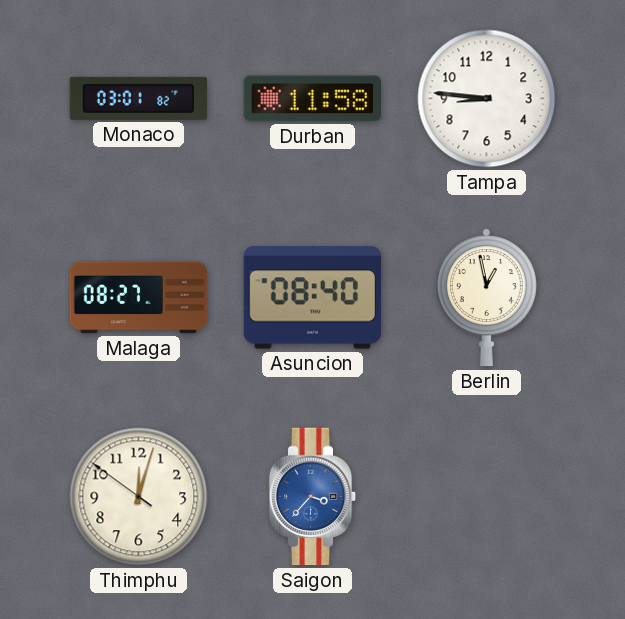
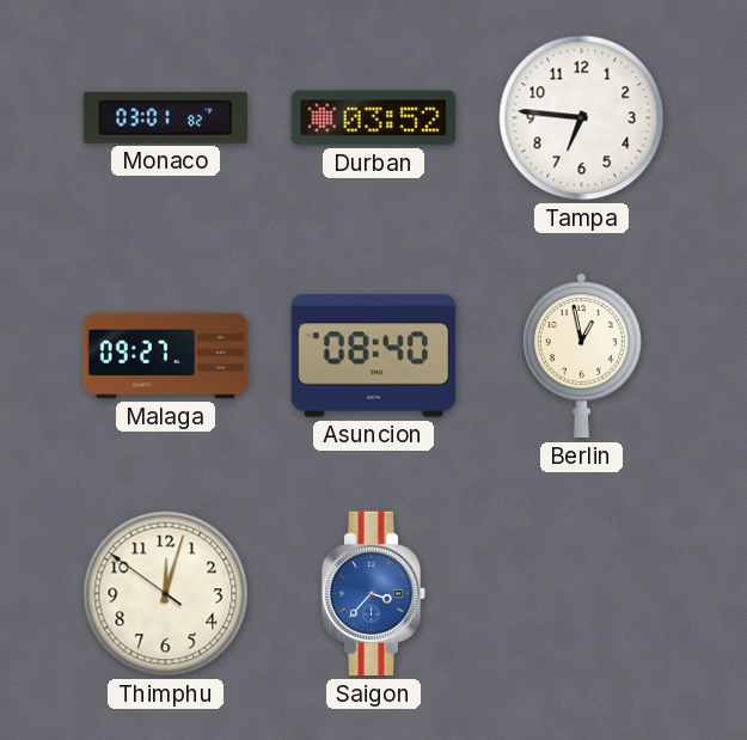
Durban: 11:58 -> 03:52
Tampa: 8:46 -> 6:46
Malaga: 08:27 -> 09:27
